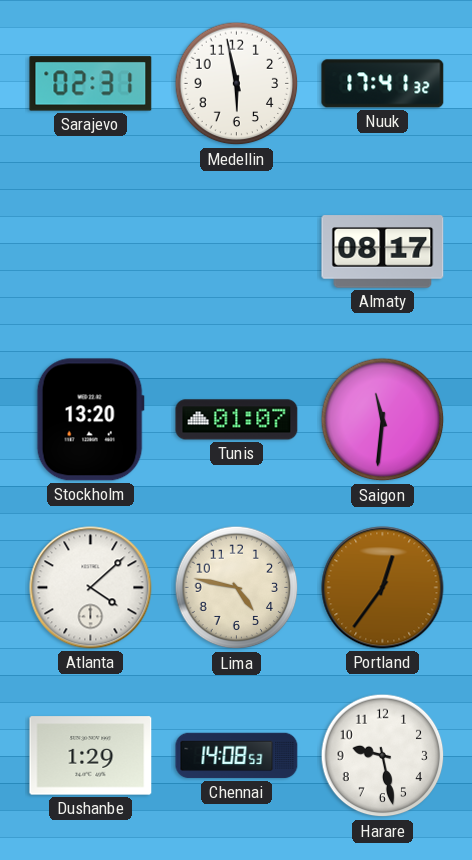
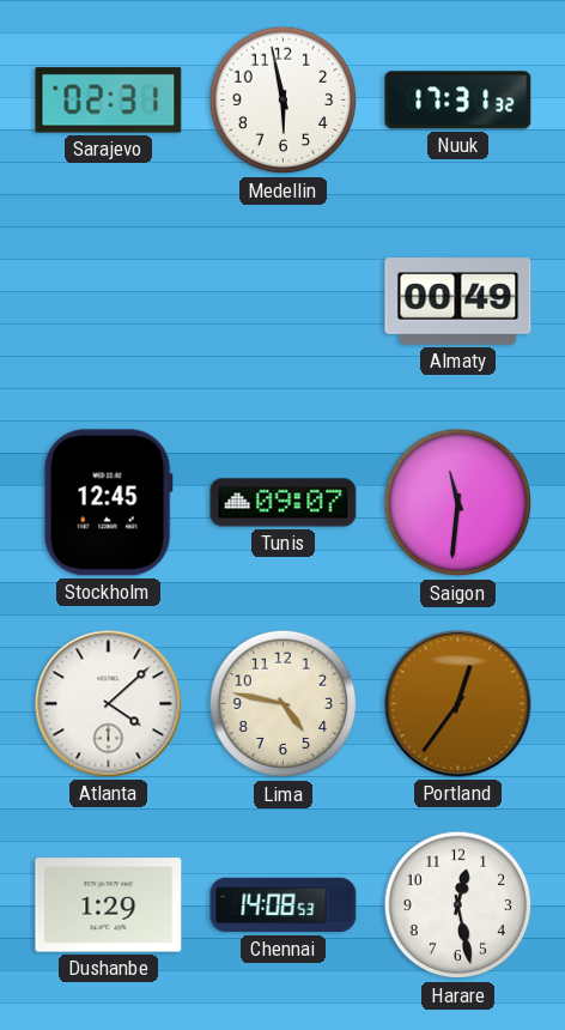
Nuuk: 17:41 -> 17:31
Almaty: 08:17 -> 00:49
Stockholm: 13:20 -> 12:45
Tunis: 01:07 -> 09:07
Harare: 9:28 -> 12:28
